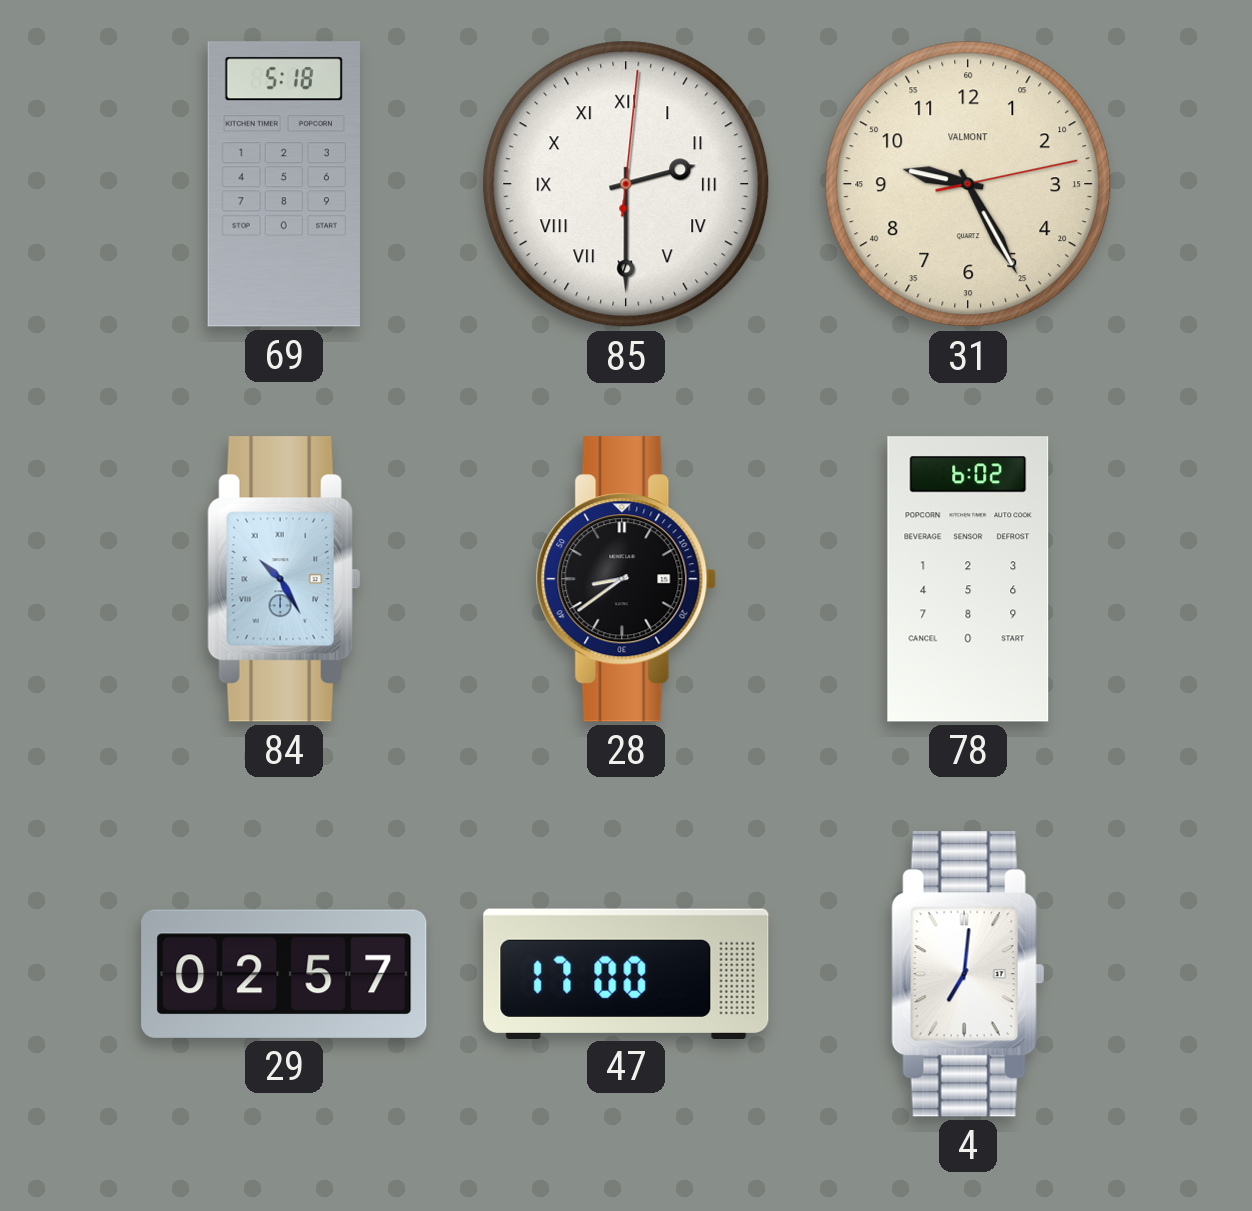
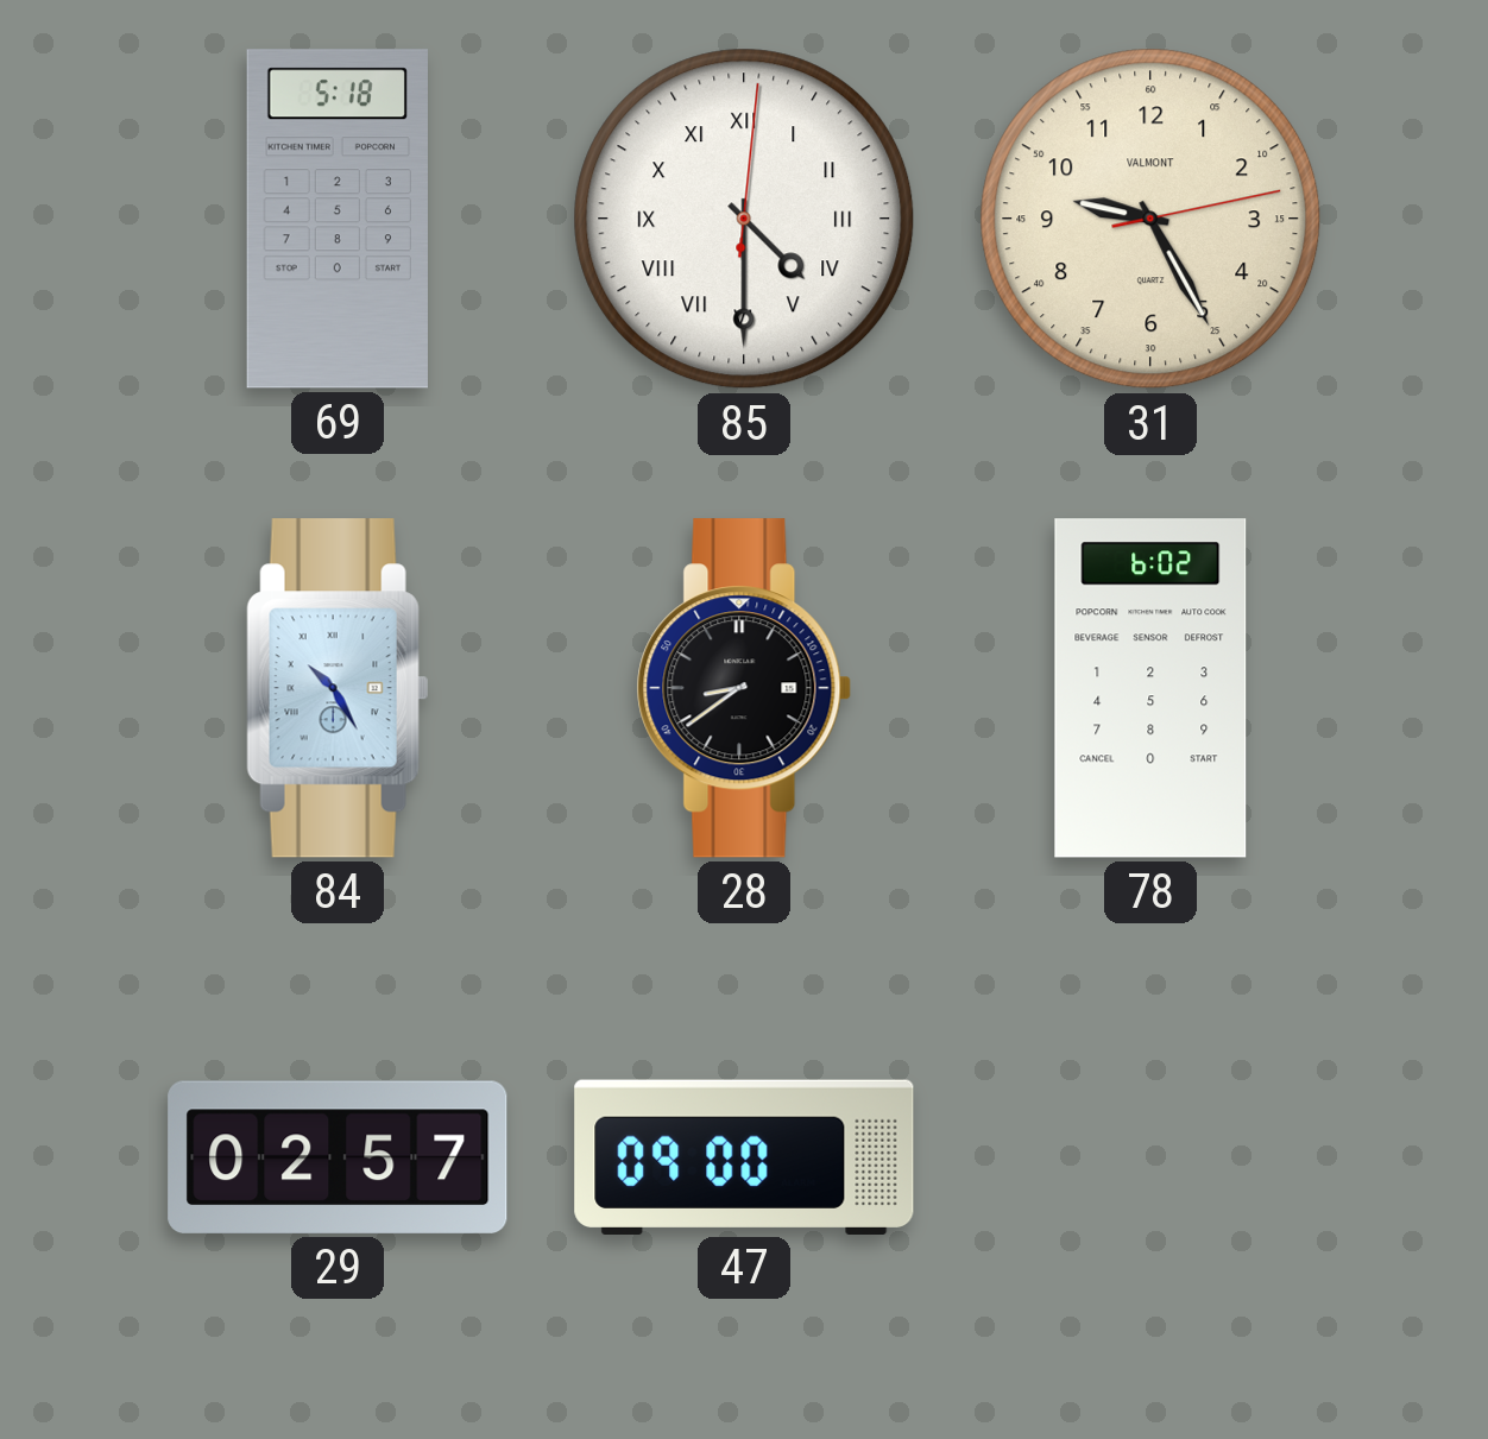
85: 2:30 -> 4:30
47: 17:00 -> 09:00
4: 7:01 -> none
